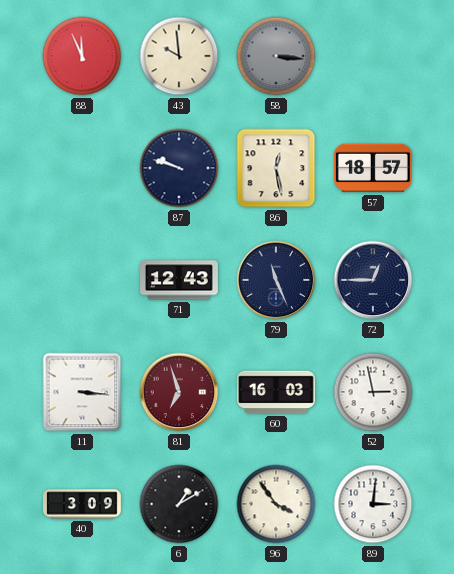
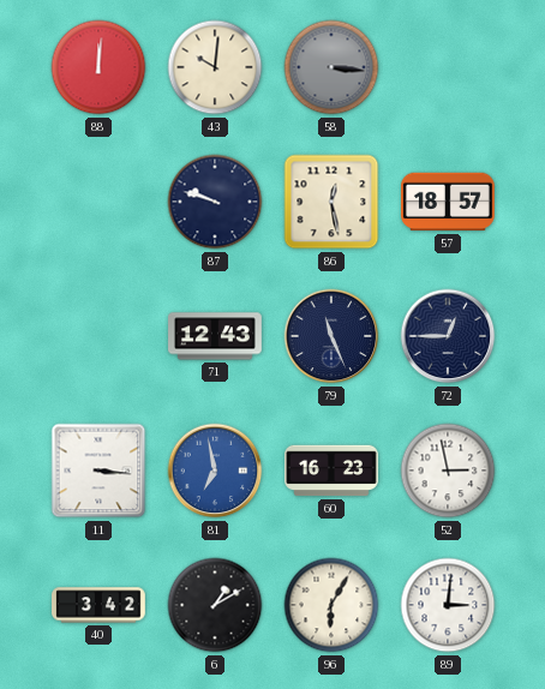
88: 11:56 -> 12:01
43: 9:59 -> 10:01
81: 6:57 -> 6:58
81 dial: burgundy -> blue
60: 16:03 -> 16:23
40: 3:09 -> 3:42
96: 3:54 -> 6:05
